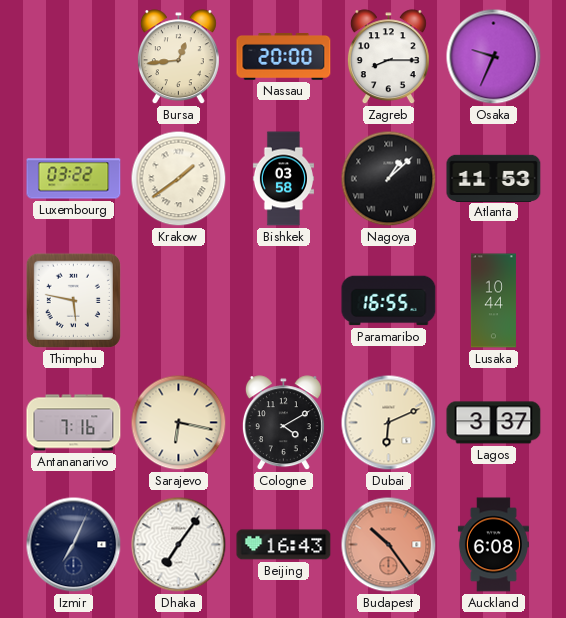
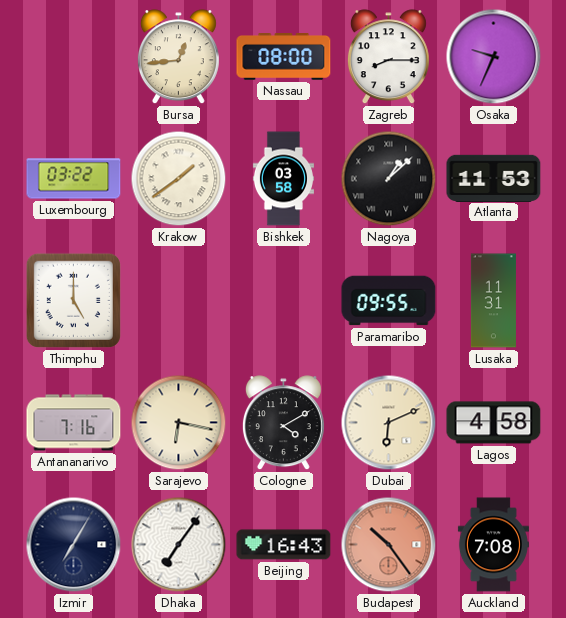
Nassau: 20:00 -> 08:00
Thimphu: 5:47 -> 5:00
Paramaribo: 16:55 -> 09:55
Lusaka: 10:44 -> 11:31
Lagos: 3:37 -> 4:58
Izmir: 7:04 -> 7:05
Auckland: 6:08 -> 7:08
